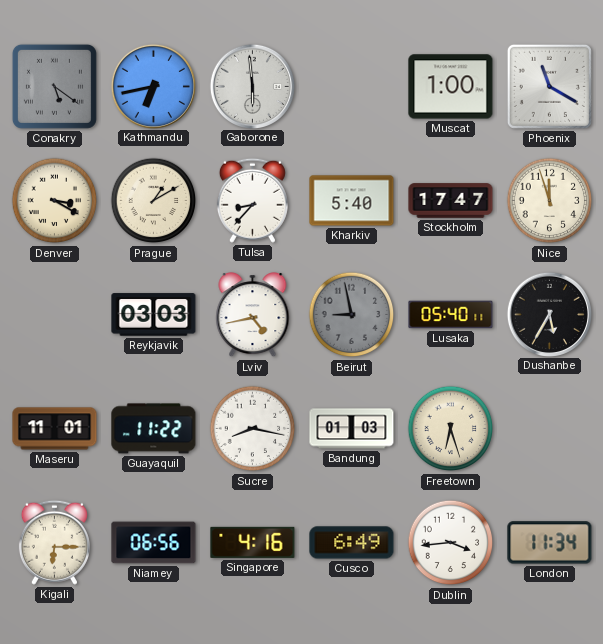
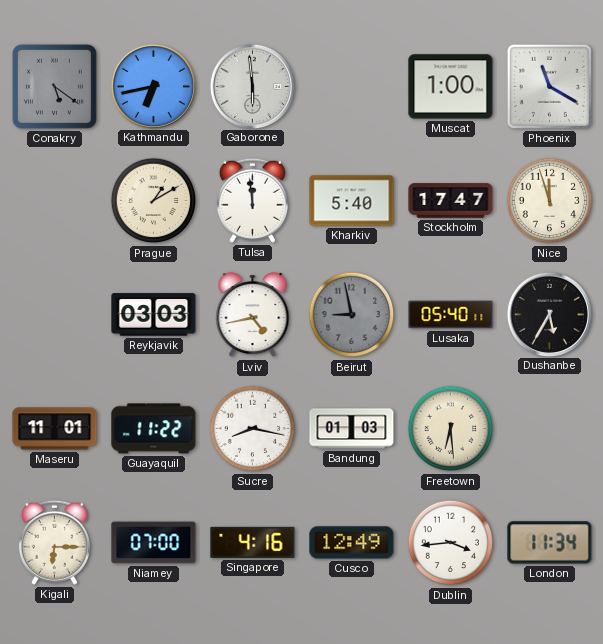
Denver: 3:20 -> none
Tulsa: 8:37 -> 11:59
Freetown: 6:27 -> 6:29
Niamey: 06:56 -> 07:00
Cusco: 6:49 -> 12:49
